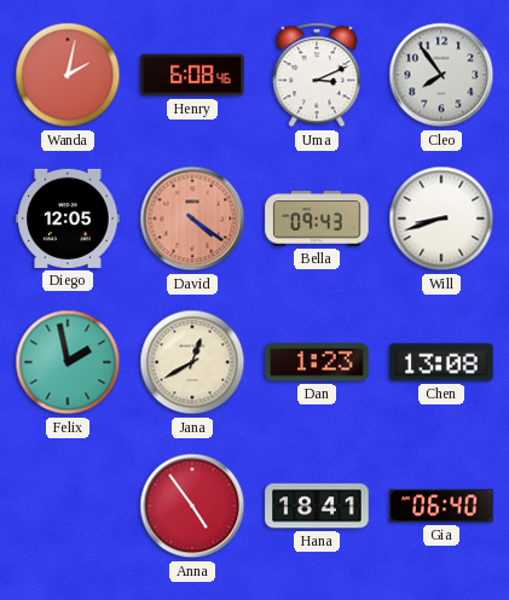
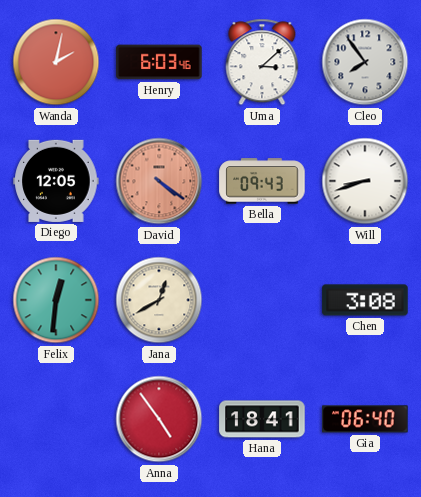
Henry: 6:08 -> 6:03
Uma: 3:11 -> 3:08
Felix: 1:58 -> 12:31
Dan: 1:23 -> none
Chen: 13:08 -> 3:08
